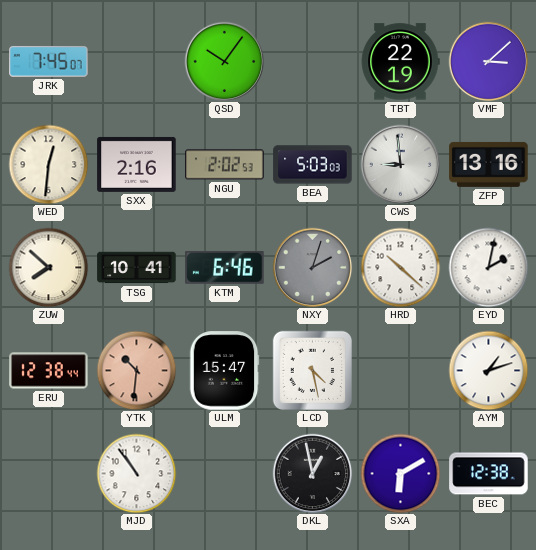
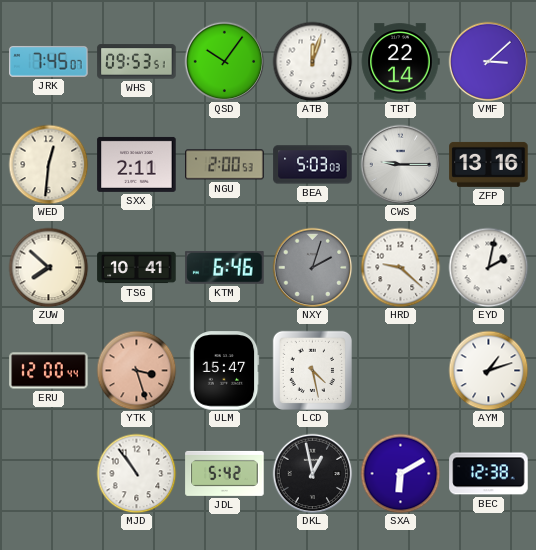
WHS: none -> 09:53
ATB: none -> 12:03
TBT: 22:19 -> 22:14
SXX: 2:16 -> 2:11
NGU: 2:02 -> 2:00
CWS: 8:59 -> 9:15
HRD: 10:22 -> 9:22
ERU: 12:38 -> 12:00
YTK: 10:31 -> 3:27
JDL: none -> 5:42
